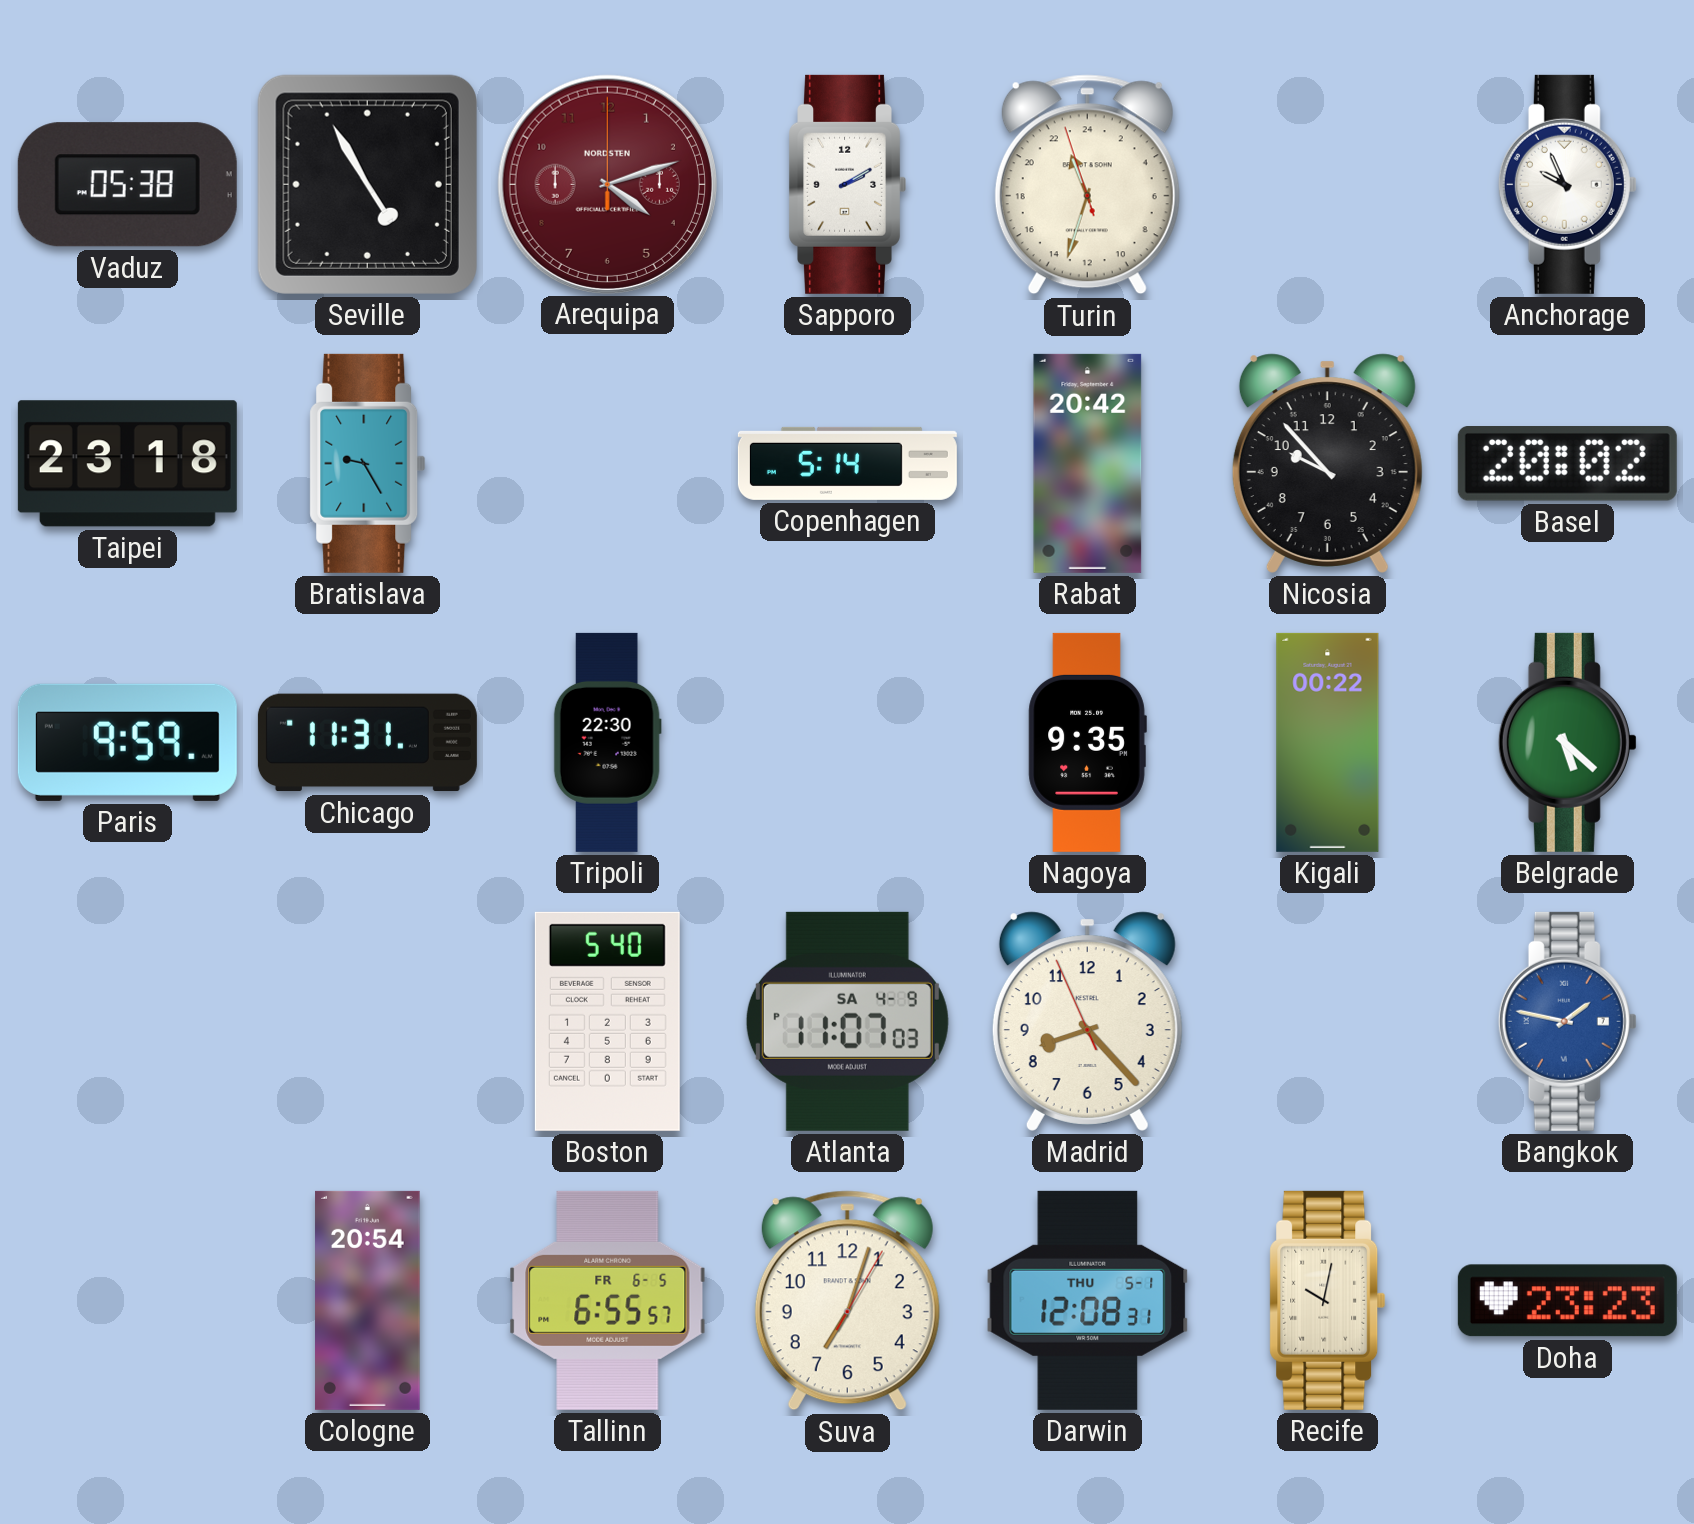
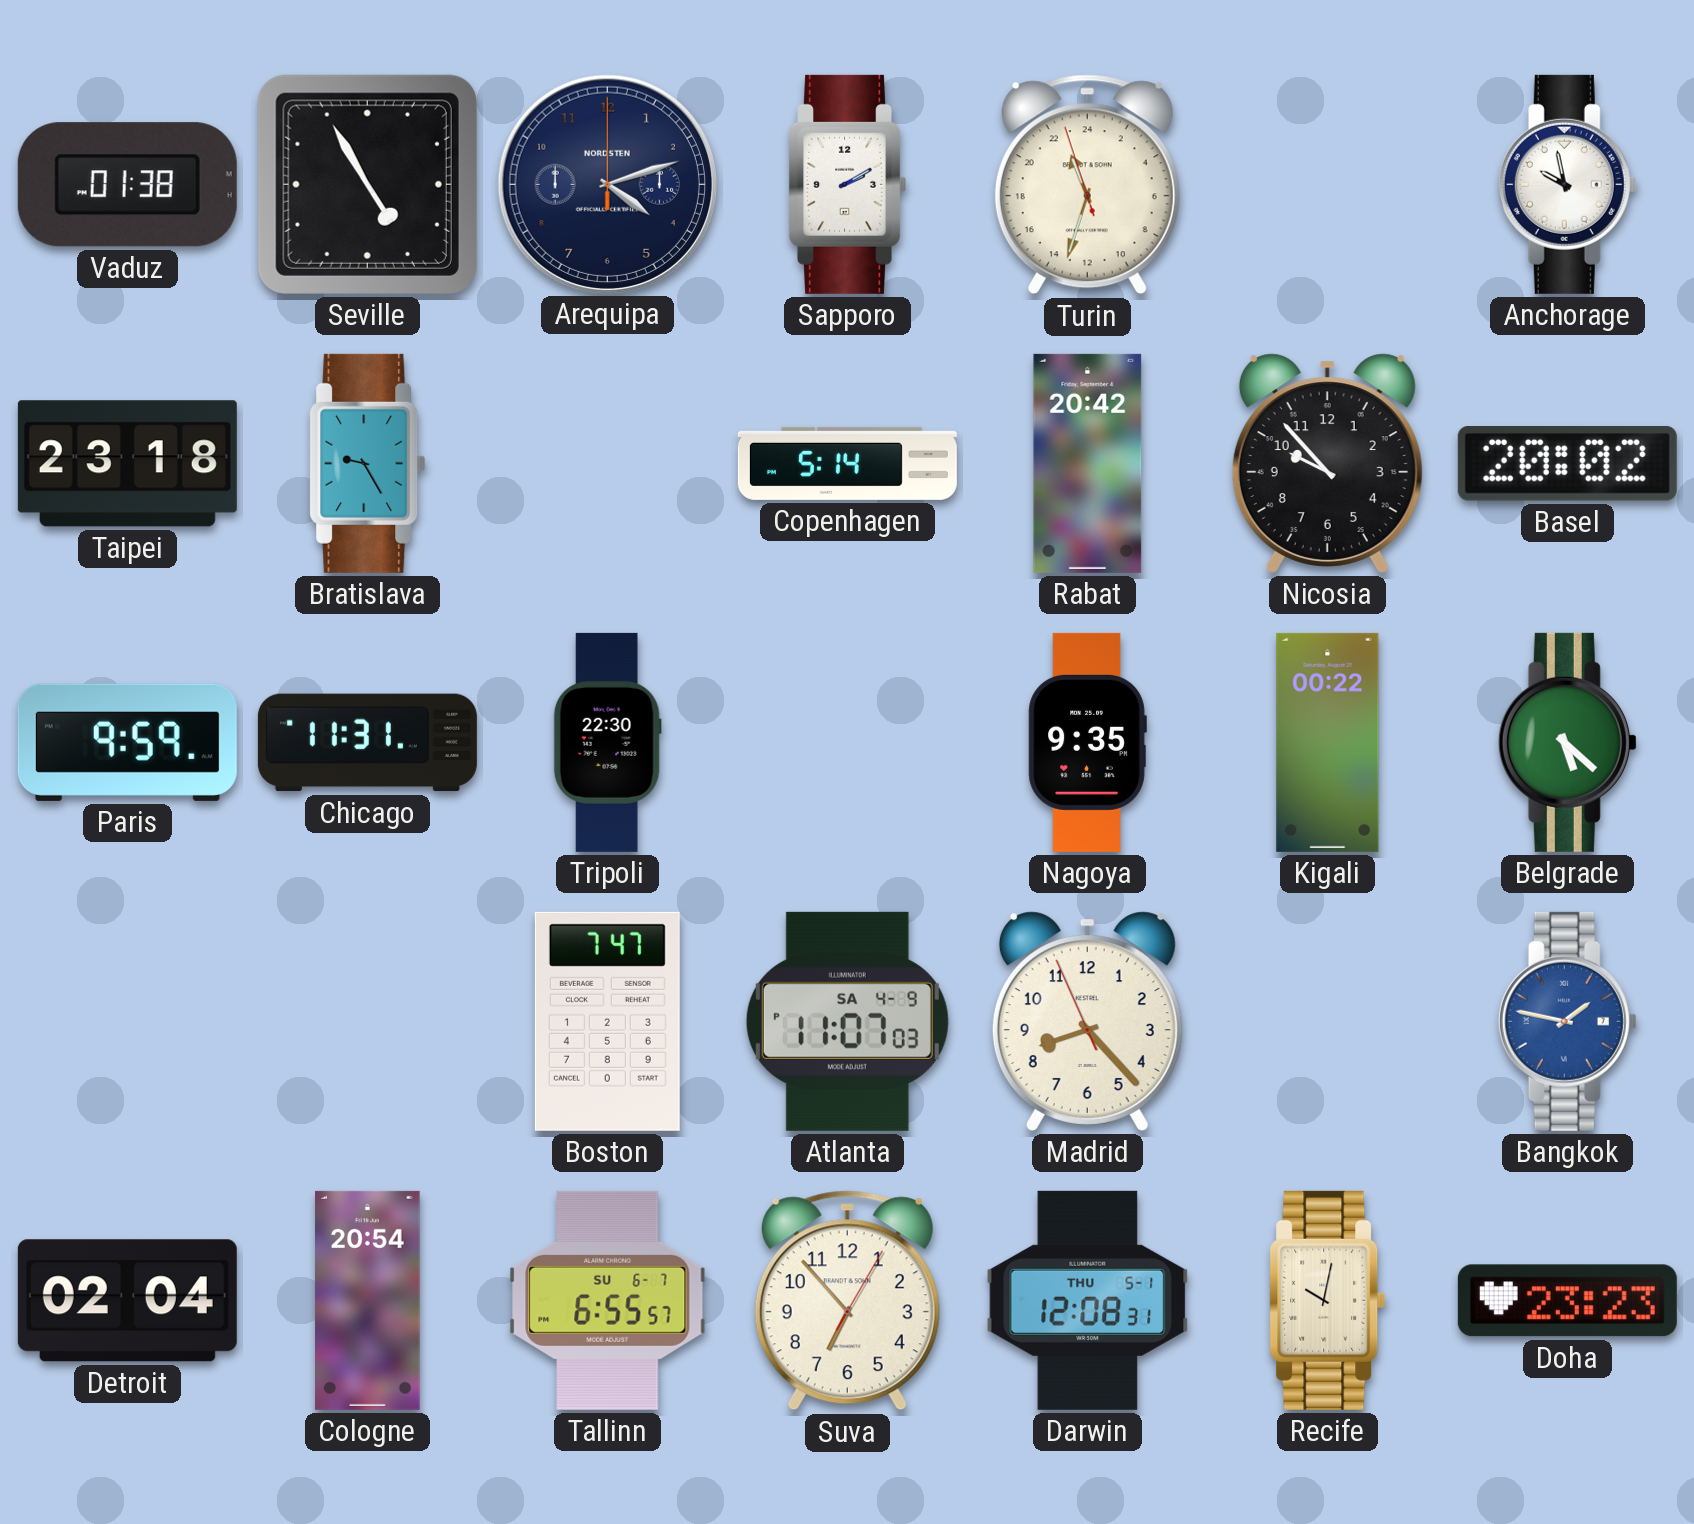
Vaduz: 05:38 -> 01:38
Arequipa dial: burgundy -> navy
Anchorage: 9:56 -> 9:58
Boston: 5:40 -> 7:47
Detroit: none -> 02:04
Tallinn date: FR 6-5 -> SU 6-7
Suva: 7:03 -> 6:53
